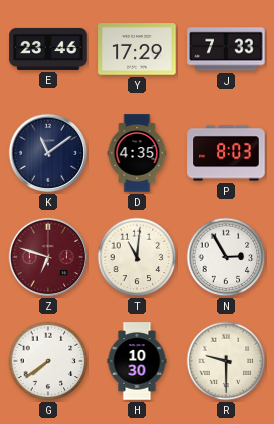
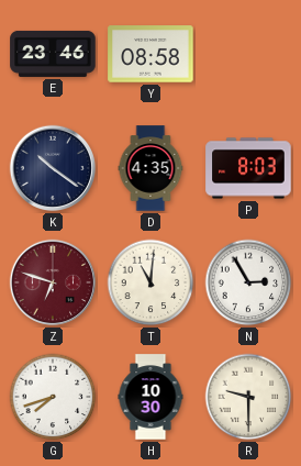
Y: 17:29 -> 08:58
J: 7:33 -> none
K: 11:09 -> 10:21
G: 7:39 -> 7:42
